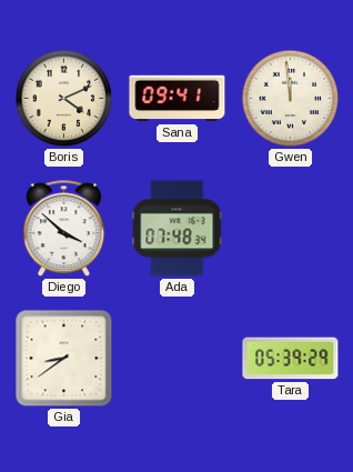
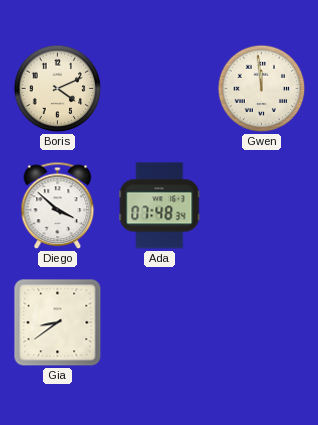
Sana: 09:41 -> none
Tara: 05:39 -> none
